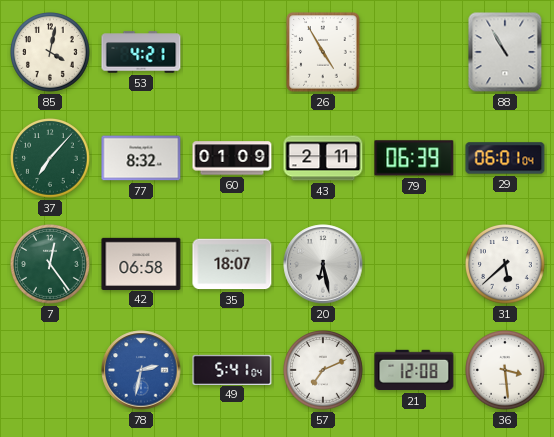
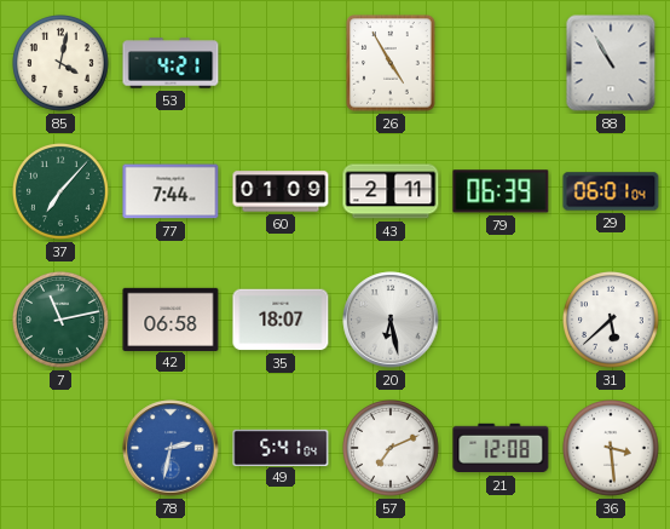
77: 8:32 -> 7:44
7: 12:24 -> 11:13
